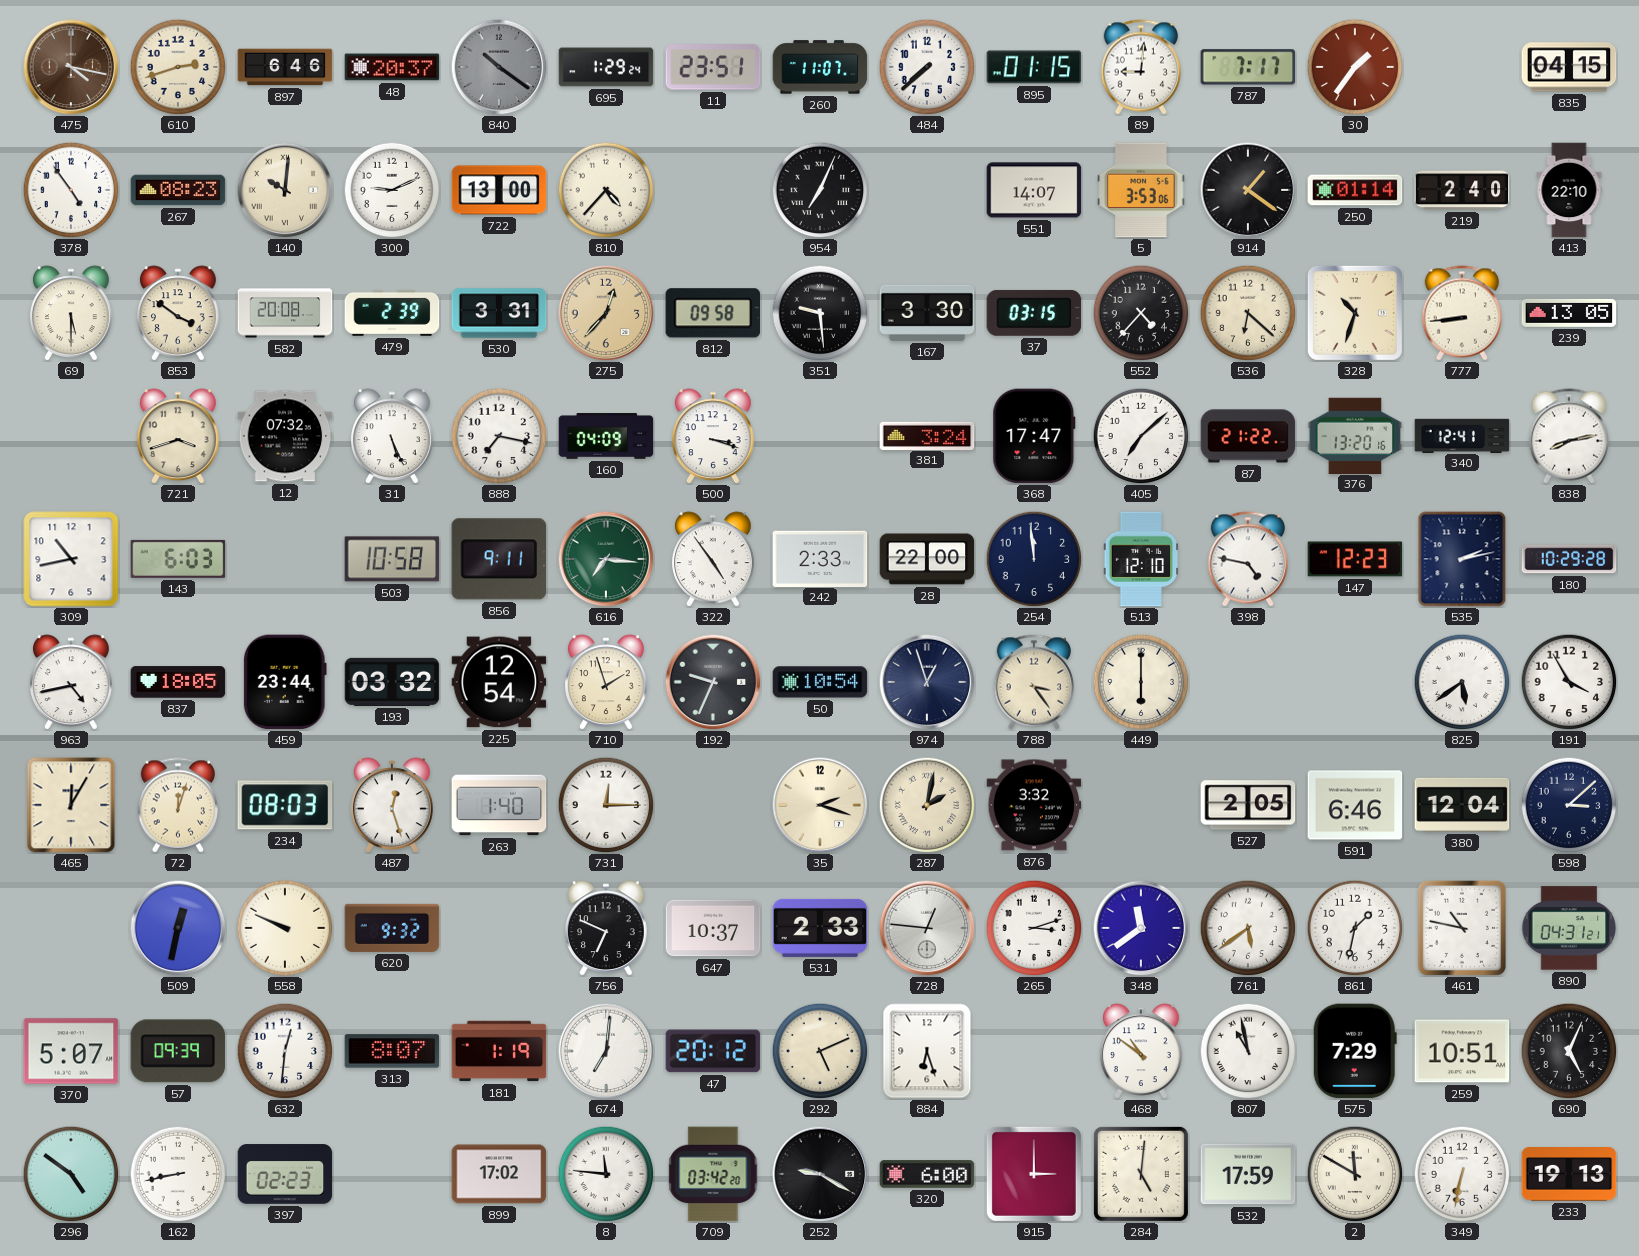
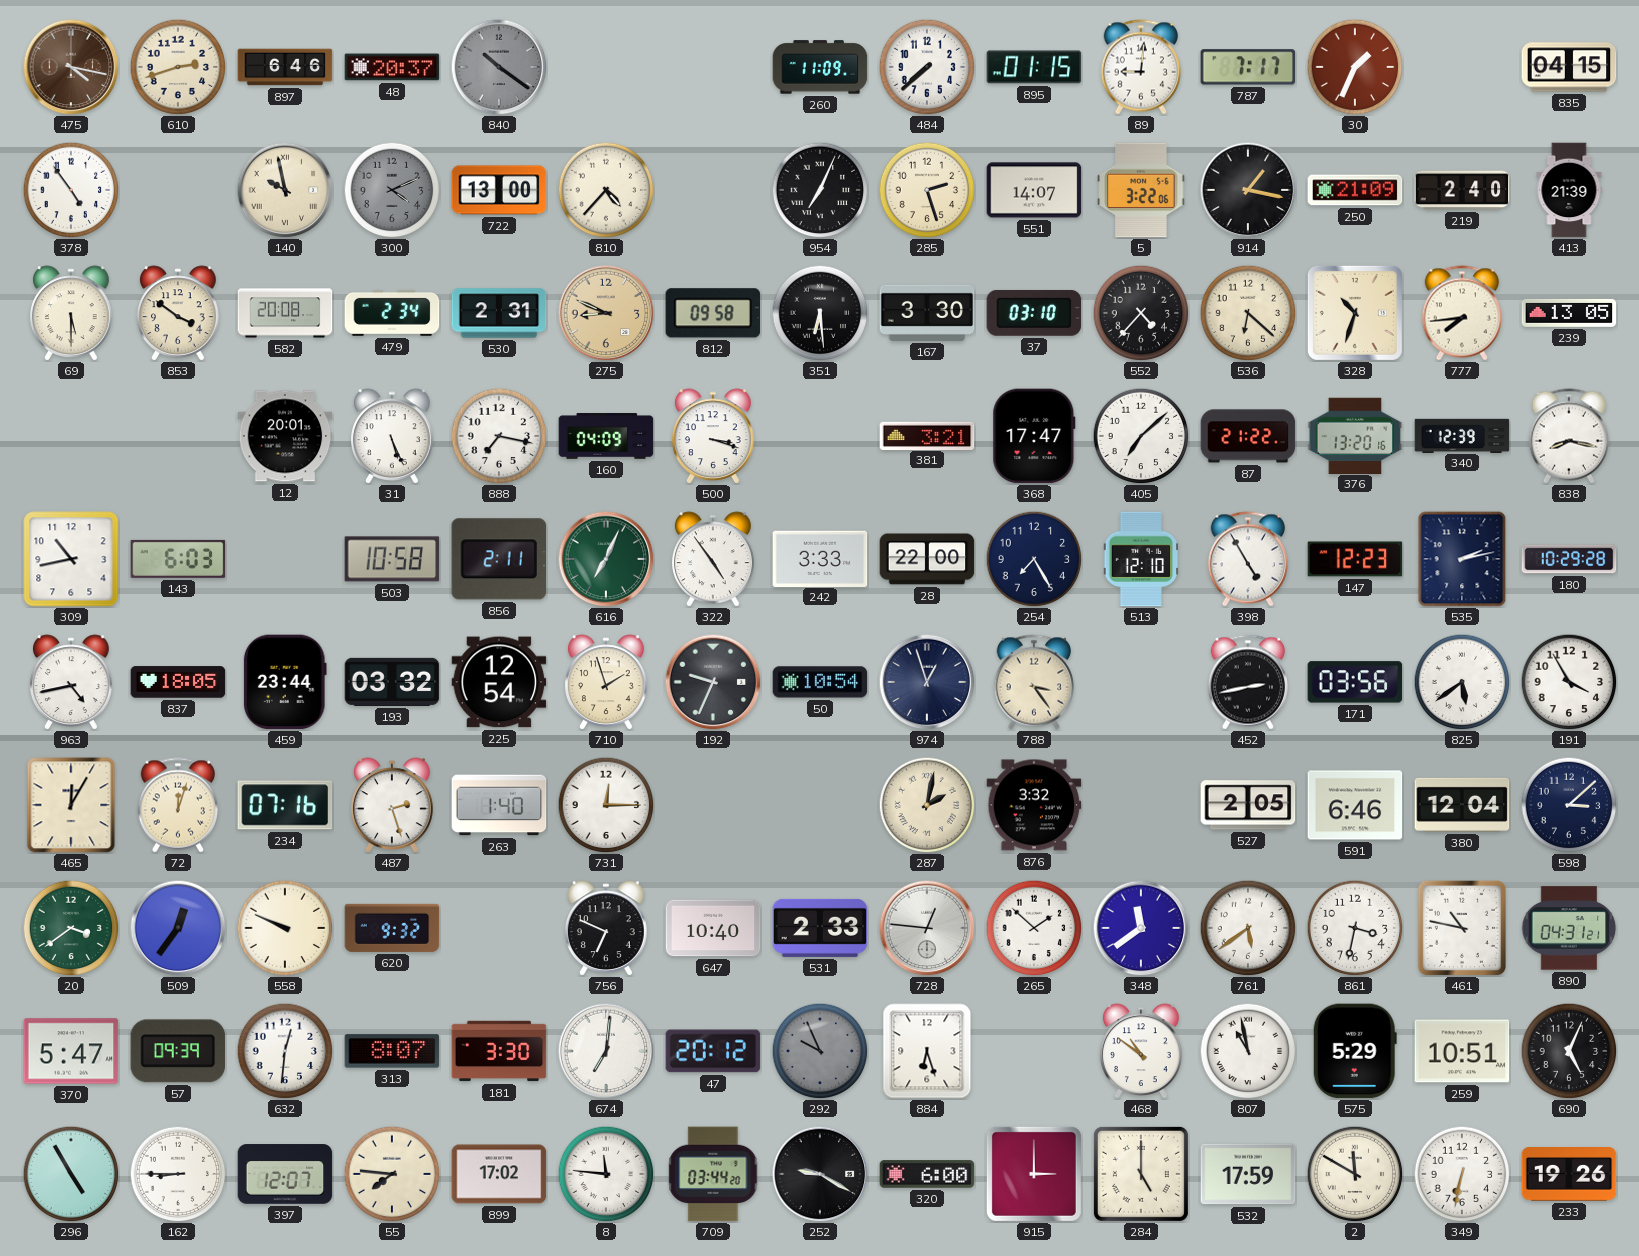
695: 1:29 -> none
11: 23:51 -> none
260: 11:07 -> 11:09
30: 1:36 -> 1:34
267: 08:23 -> none
140: 10:01 -> 9:58
300: 9:11 -> 4:11
300 dial: white -> grey
285: none -> 2:27
5: 3:53 -> 3:22
914: 1:21 -> 1:17
250: 01:14 -> 21:09
413: 22:10 -> 21:39
479: 2:39 -> 2:34
530: 3:31 -> 2:31
275: 12:37 -> 8:49
351: 9:29 -> 6:29
37: 03:15 -> 03:10
777: 8:44 -> 7:44
721: 3:42 -> none
12: 07:32 -> 20:01
381: 3:24 -> 3:21
340: 12:41 -> 12:39
838: 8:13 -> 8:17
856: 9:11 -> 2:11
616: 7:16 -> 7:04
242: 2:33 -> 3:33
254: 11:59 -> 7:25
398: 4:47 -> 4:55
449: 6:00 -> none
452: none -> 2:43
171: none -> 03:56
234: 08:03 -> 07:16
487: 12:27 -> 2:27
35: 2:18 -> none
20: none -> 3:39
509: 12:32 -> 12:36
647: 10:37 -> 10:40
265: 3:12 -> 1:52
861: 1:32 -> 3:32
370: 5:07 -> 5:47
181: 1:19 -> 3:30
292: 5:11 -> 9:56
292 dial: cream -> grey
575: 7:29 -> 5:29
296: 4:51 -> 4:55
162: 8:43 -> 8:45
397: 02:23 -> 12:07
55: none -> 7:46
709: 03:42 -> 03:44
284: 5:01 -> 5:00
233: 19:13 -> 19:26
